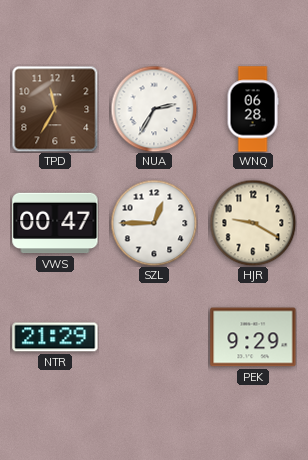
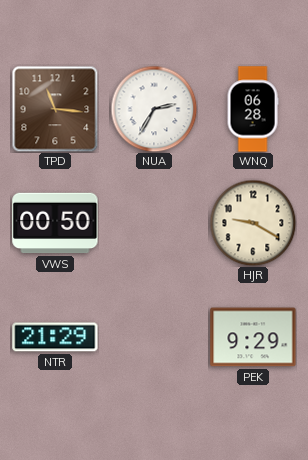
TPD: 11:35 -> 11:16
VWS: 00:47 -> 00:50
SZL: 12:45 -> none
